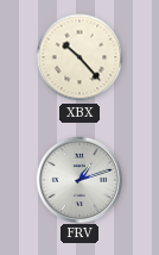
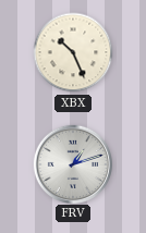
XBX: 10:23 -> 10:26
